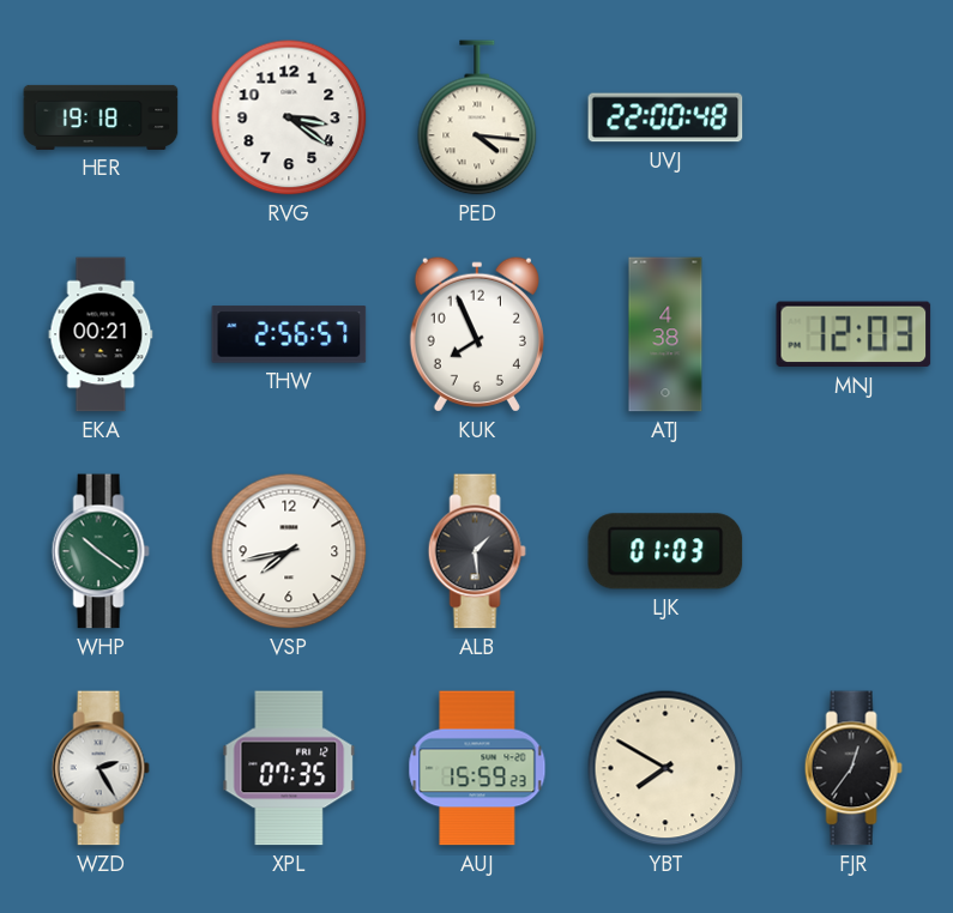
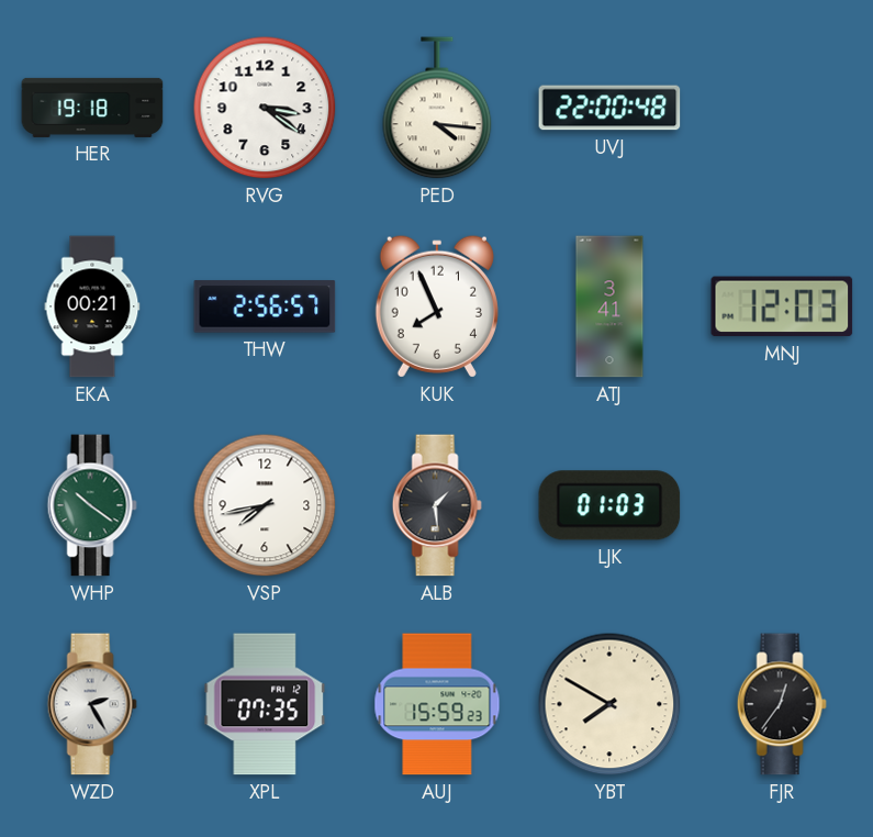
ATJ: 4:38 -> 3:41
